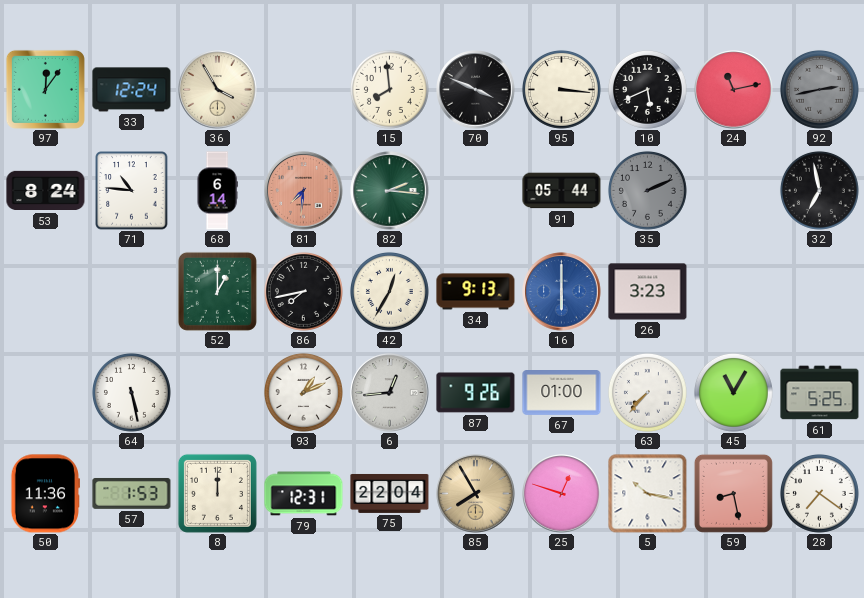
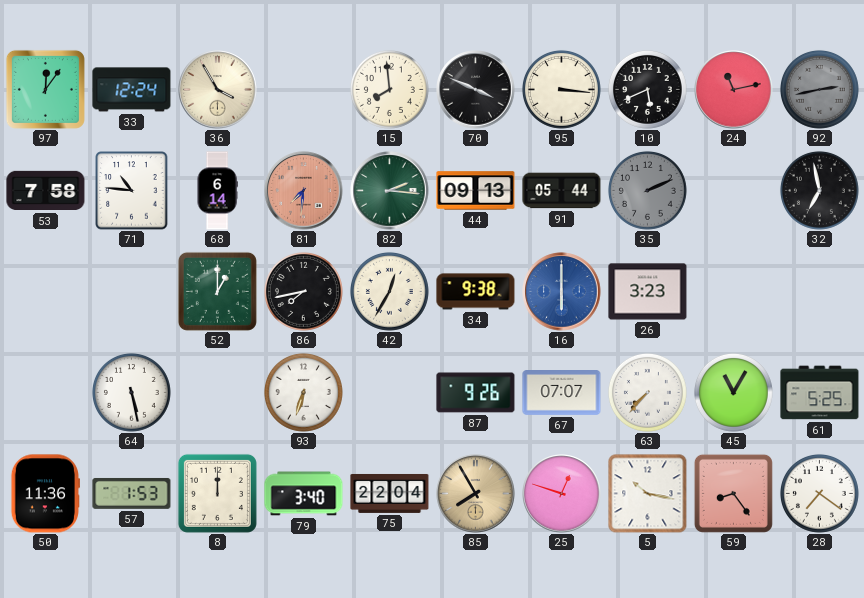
53: 8:24 -> 7:58
44: none -> 09:13
34: 9:13 -> 9:38
93: 1:11 -> 6:33
6: 12:44 -> none
67: 01:00 -> 07:07
79: 12:31 -> 3:40
59: 8:28 -> 8:24
